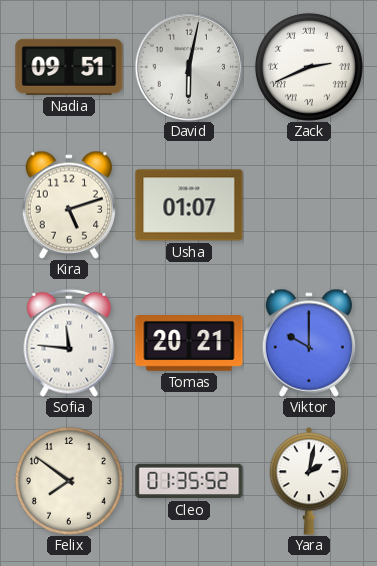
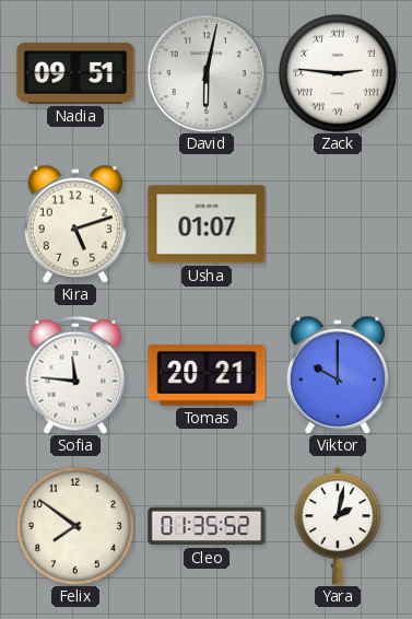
Zack: 2:41 -> 2:46
